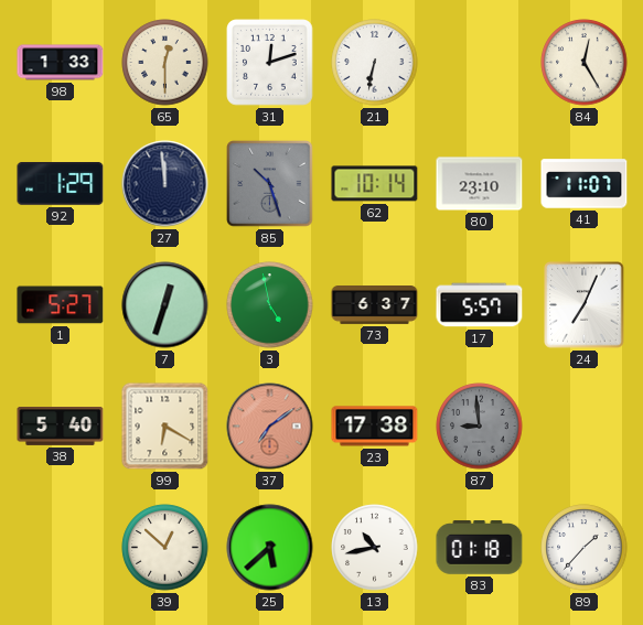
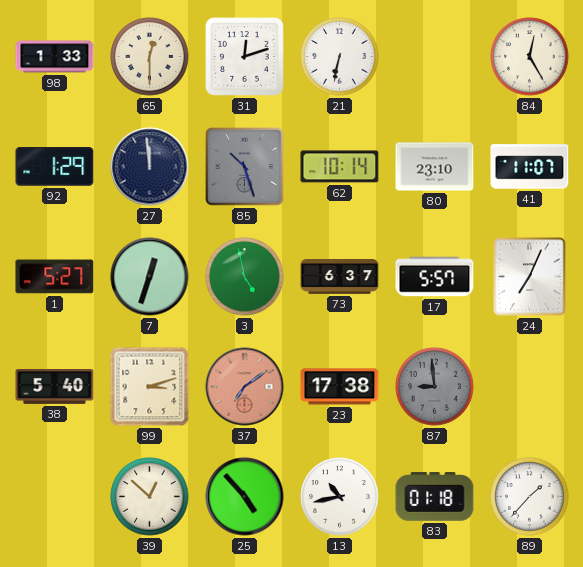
99: 6:20 -> 3:12
25: 5:38 -> 4:53
